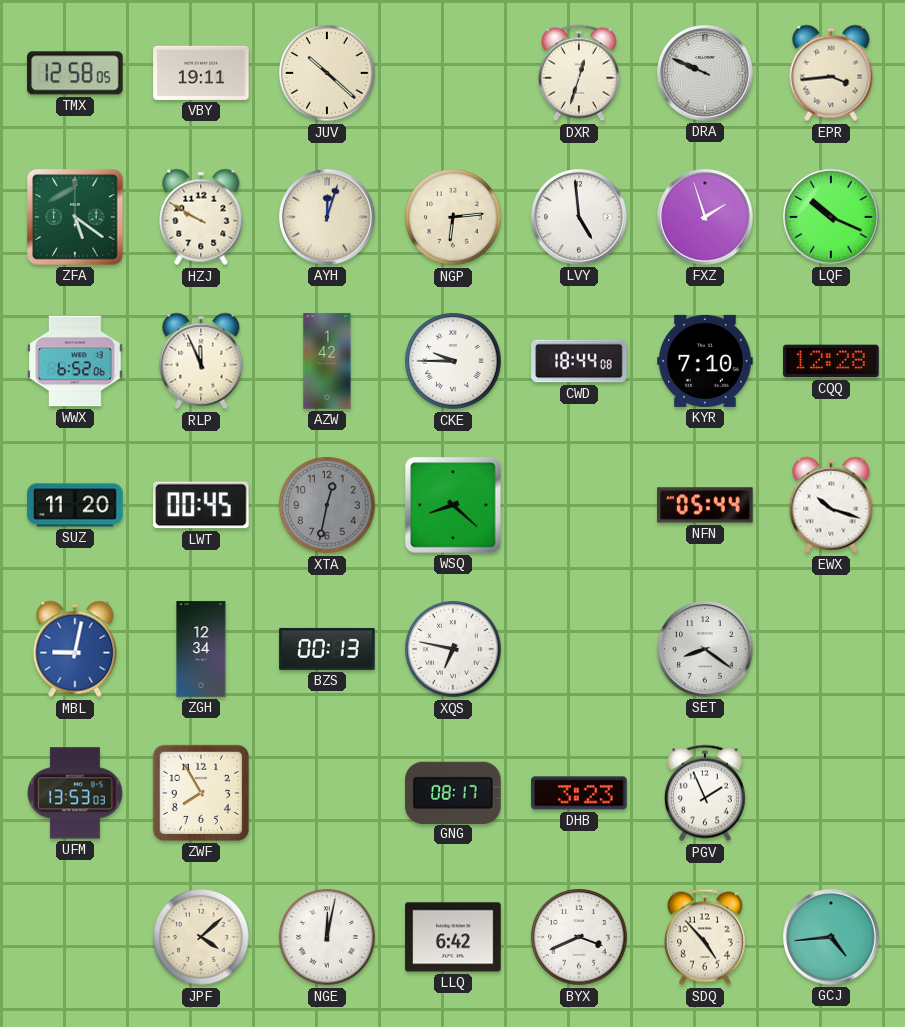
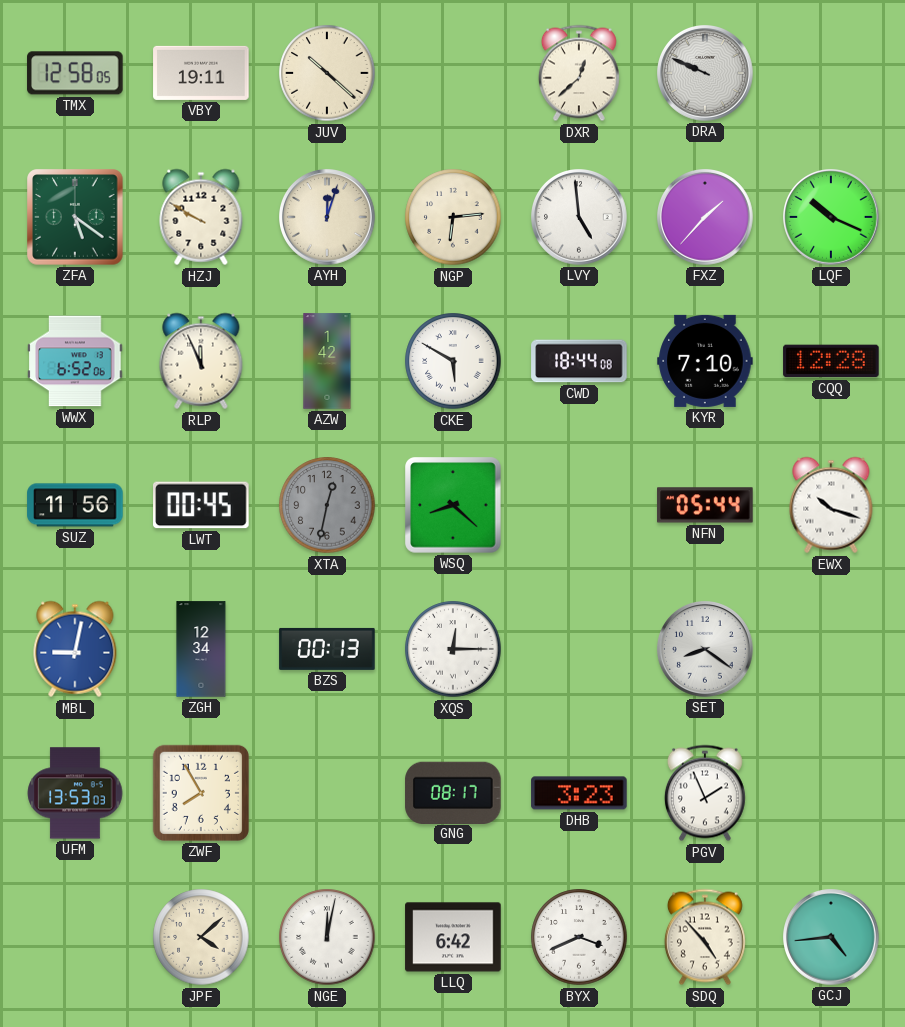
DXR: 12:33 -> 12:38
EPR: 3:44 -> none
FXZ: 1:57 -> 1:37
CKE: 9:45 -> 5:50
SUZ: 11:20 -> 11:56
XQS: 6:47 -> 12:15
